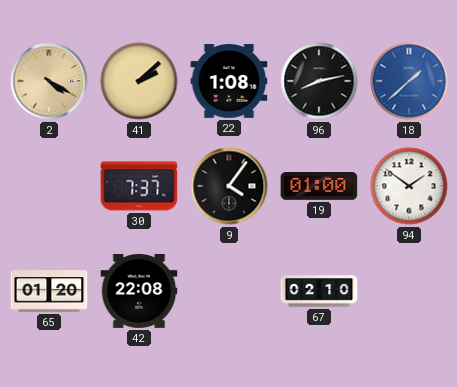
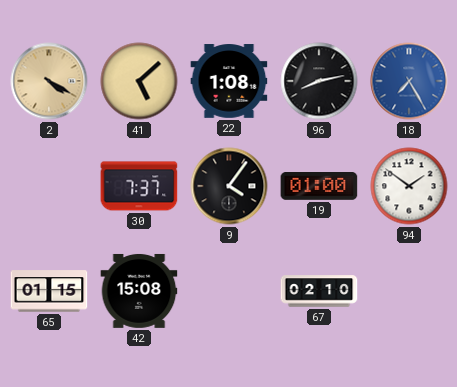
41: 2:08 -> 5:08
18: 1:38 -> 7:25
65: 01:20 -> 01:15
42: 22:08 -> 15:08
